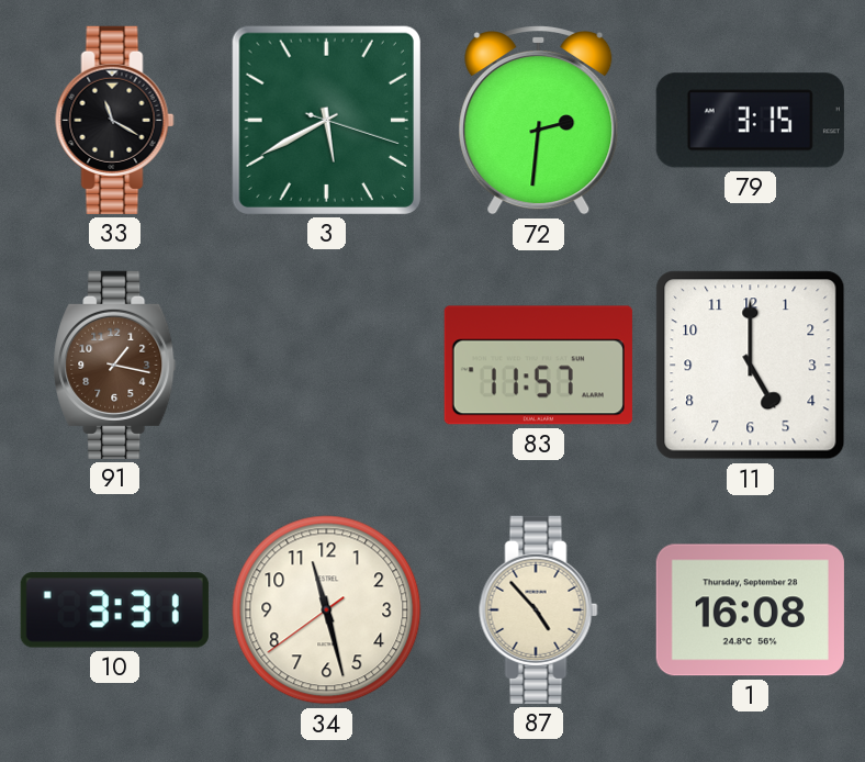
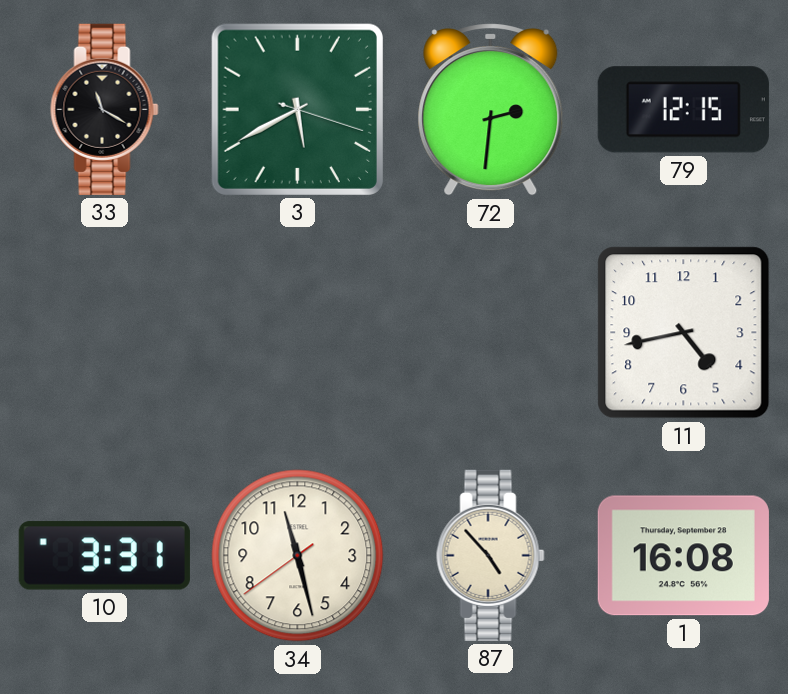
79: 3:15 -> 12:15
91: 1:17 -> none
83: 11:57 -> none
11: 5:00 -> 4:43
